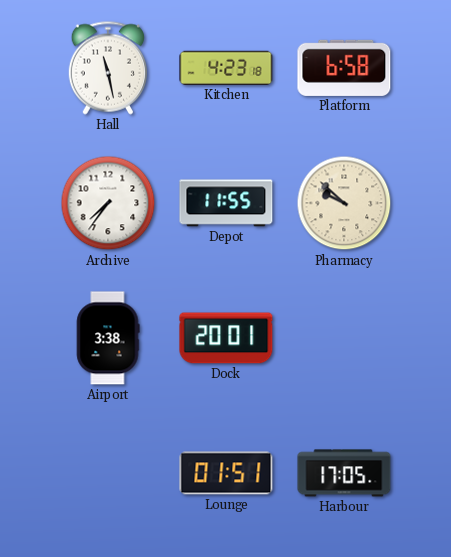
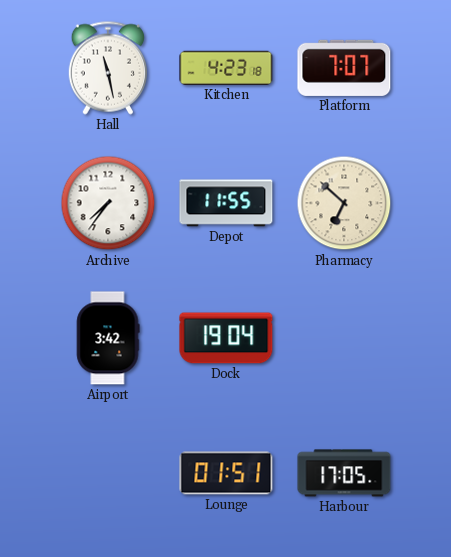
Platform: 6:58 -> 7:07
Pharmacy: 9:52 -> 6:52
Airport: 3:38 -> 3:42
Dock: 20:01 -> 19:04
